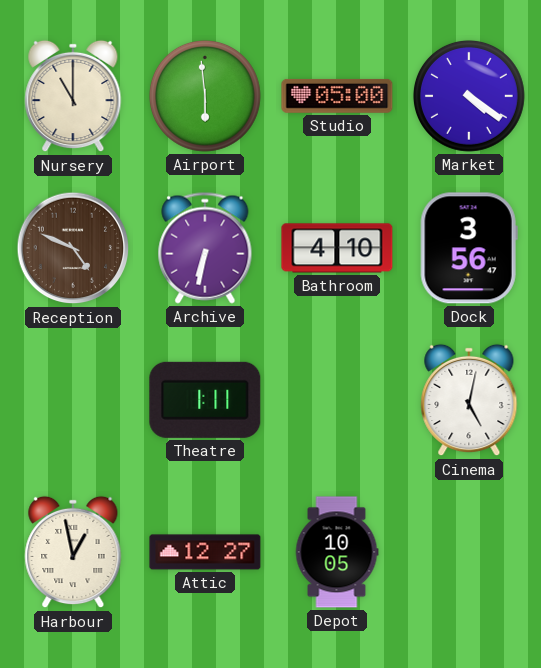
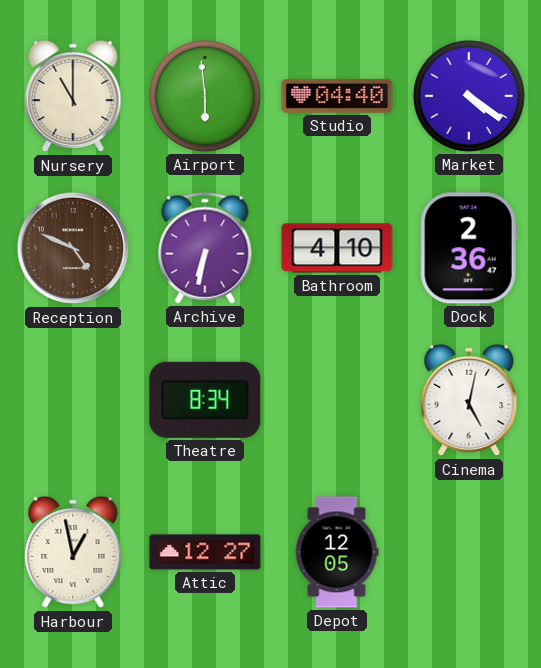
Studio: 05:00 -> 04:40
Dock: 3:56 -> 2:36
Theatre: 1:11 -> 8:34
Depot: 10:05 -> 12:05
